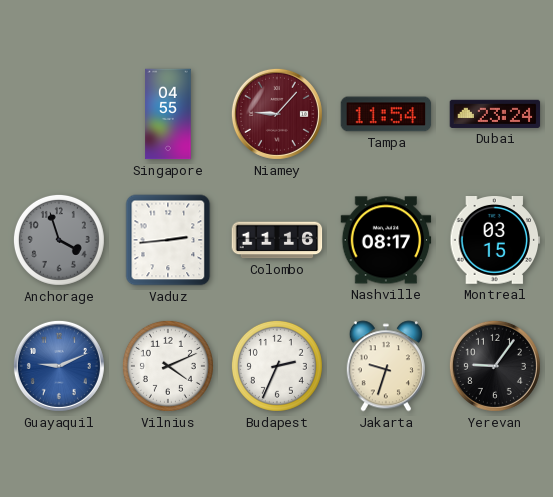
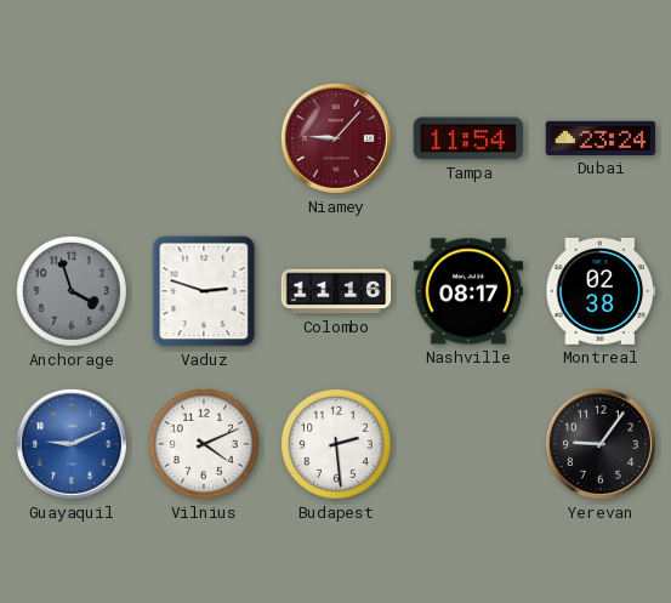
Singapore: 04:55 -> none
Vaduz: 2:44 -> 2:48
Montreal: 03:15 -> 02:38
Budapest: 2:34 -> 2:29
Jakarta: 9:33 -> none
